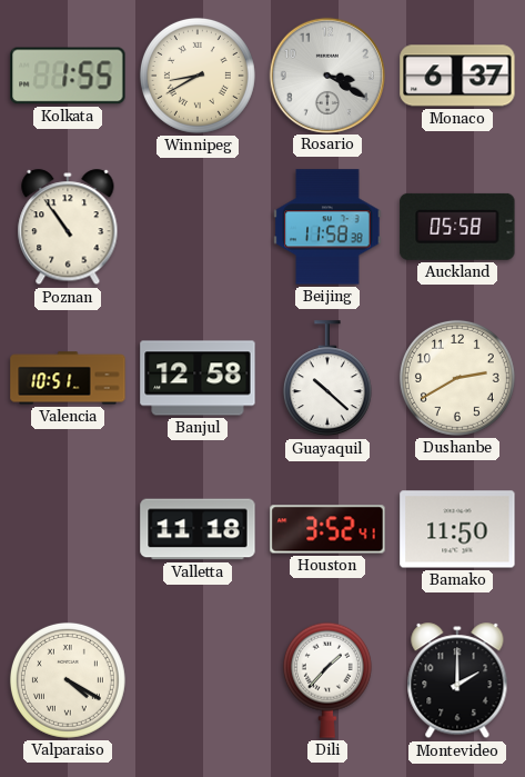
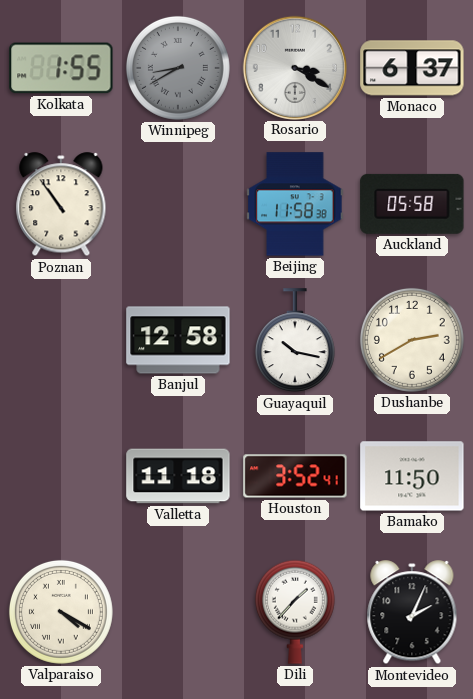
Winnipeg dial: cream -> grey
Valencia: 10:51 -> none
Guayaquil: 10:22 -> 10:17
Montevideo: 2:00 -> 2:04
